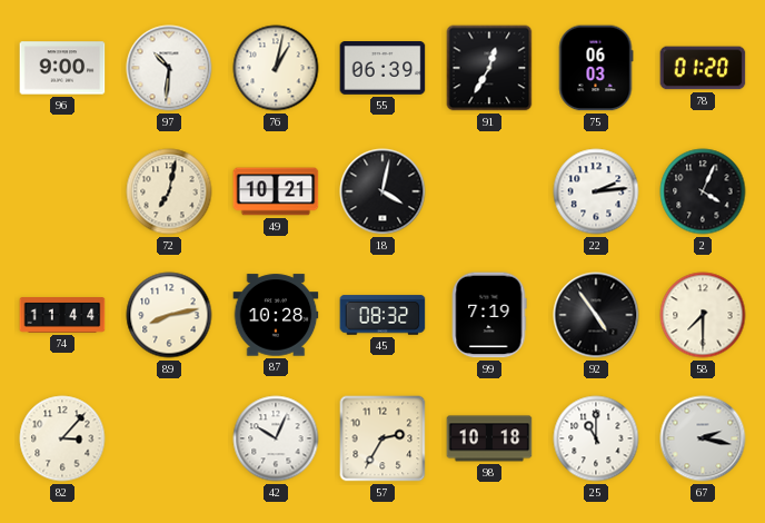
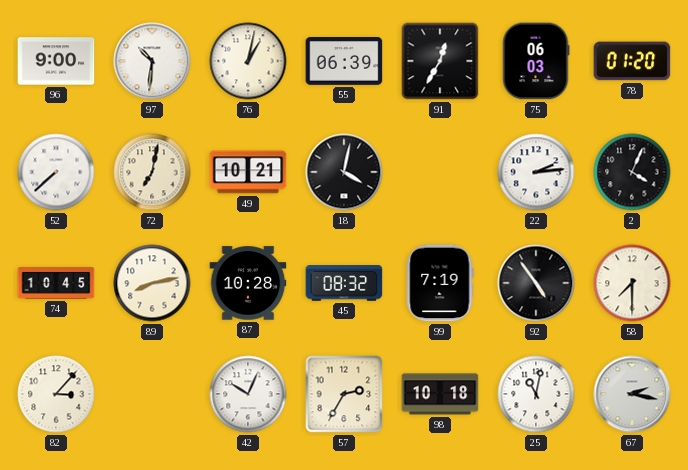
52: none -> 7:38
74: 11:44 -> 10:45
25: 11:00 -> 11:02
